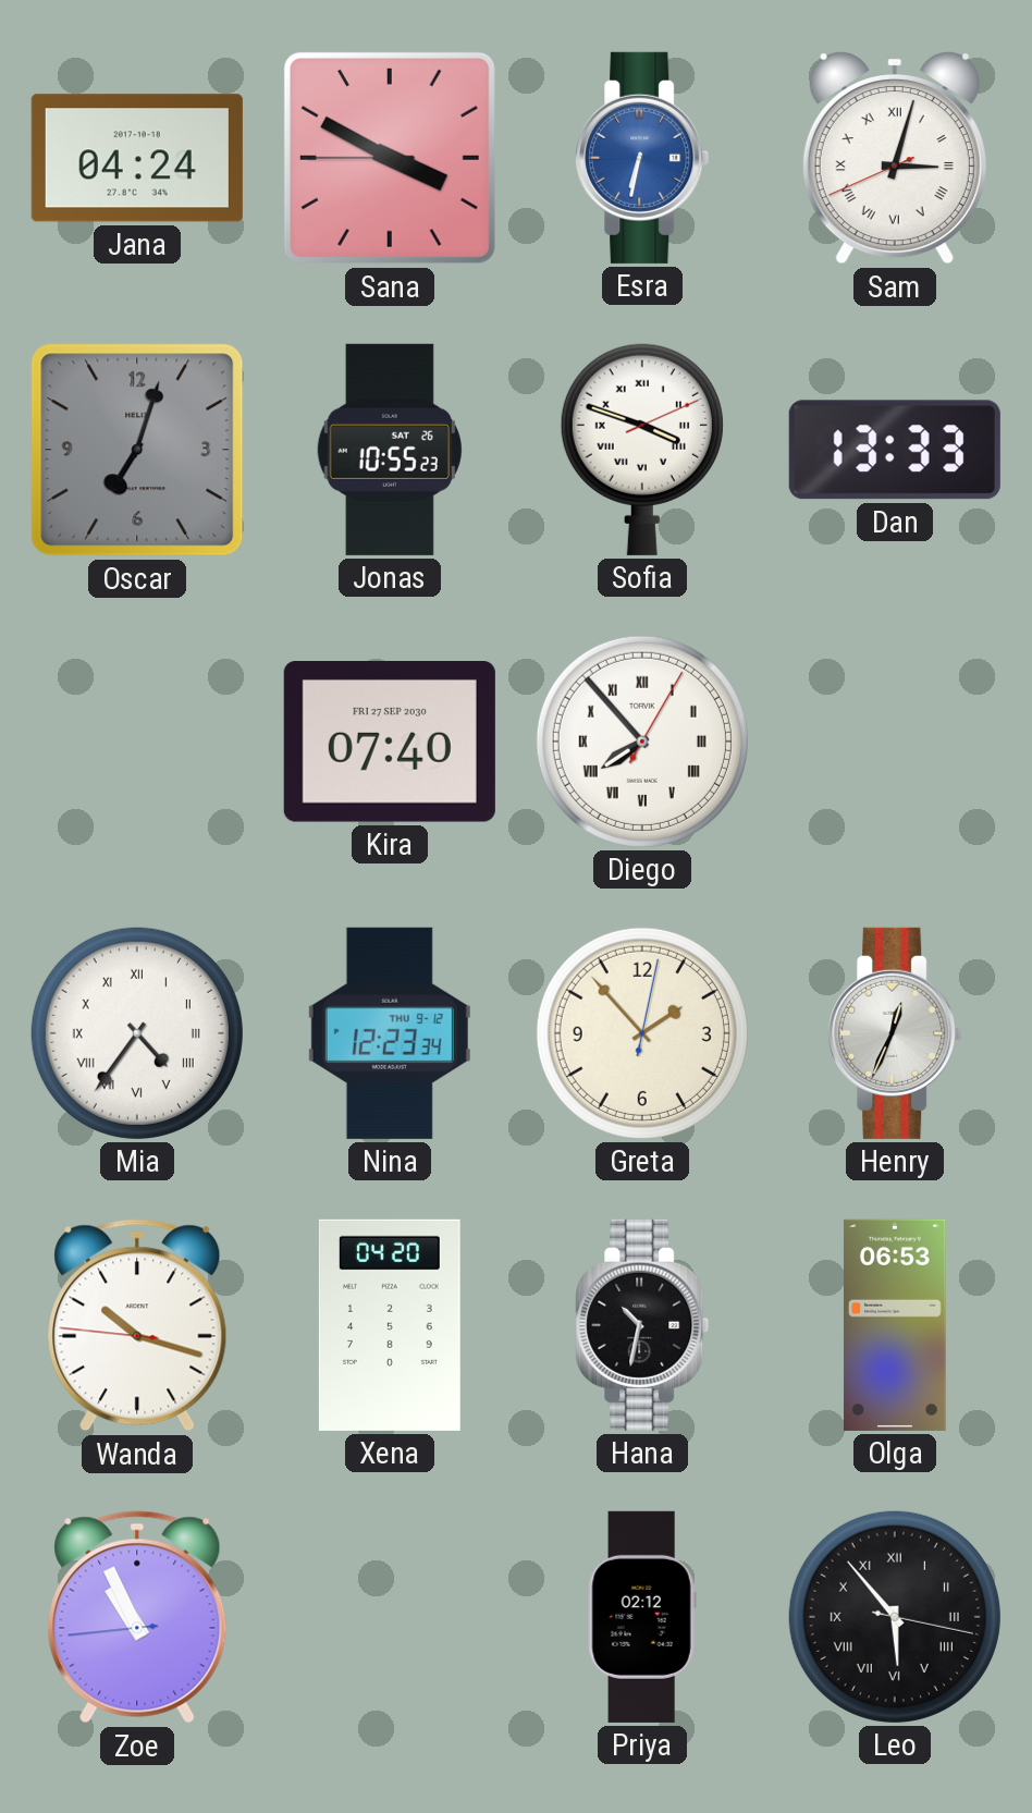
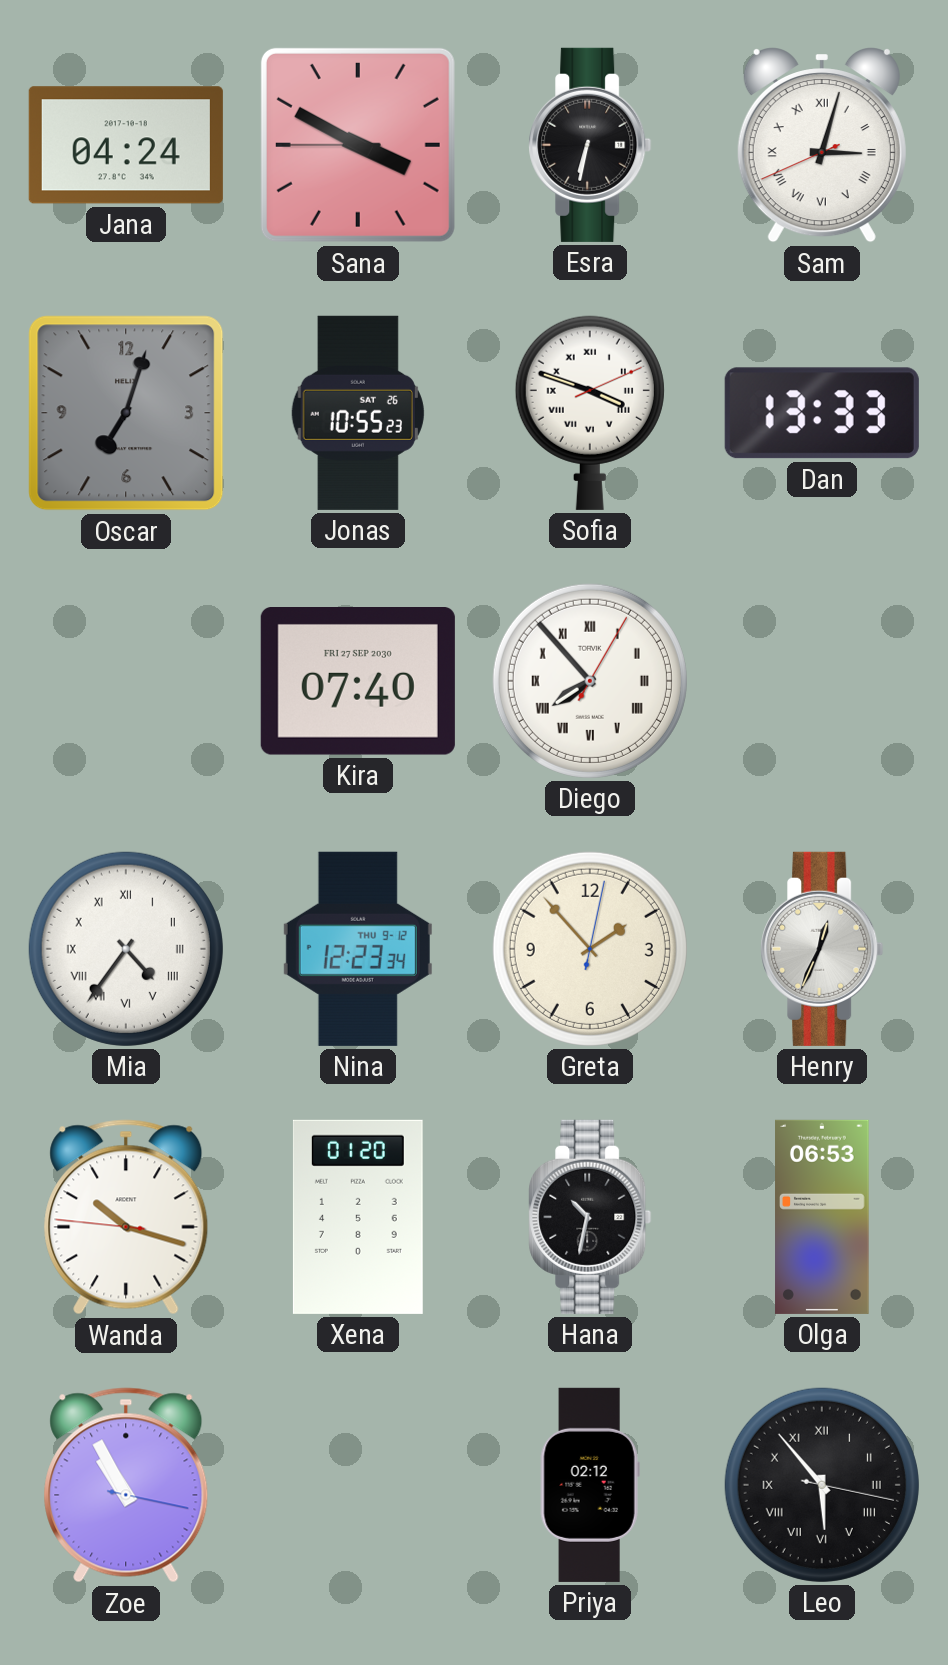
Esra dial: blue -> black
Xena: 04:20 -> 01:20
Zoe: 10:55:44 -> 10:55:17
